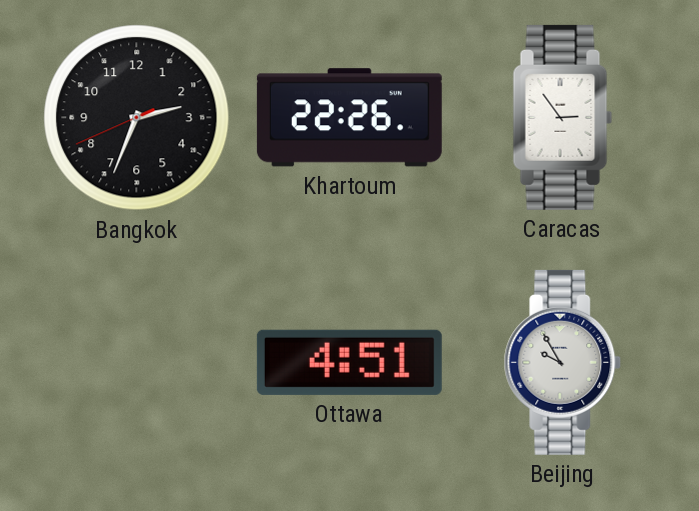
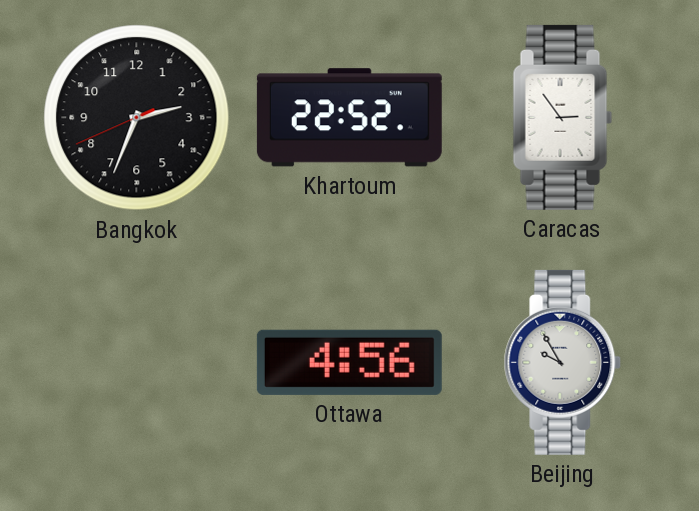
Khartoum: 22:26 -> 22:52
Ottawa: 4:51 -> 4:56
